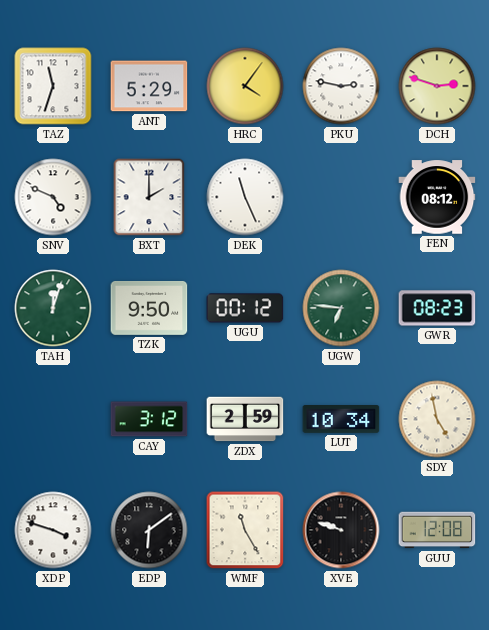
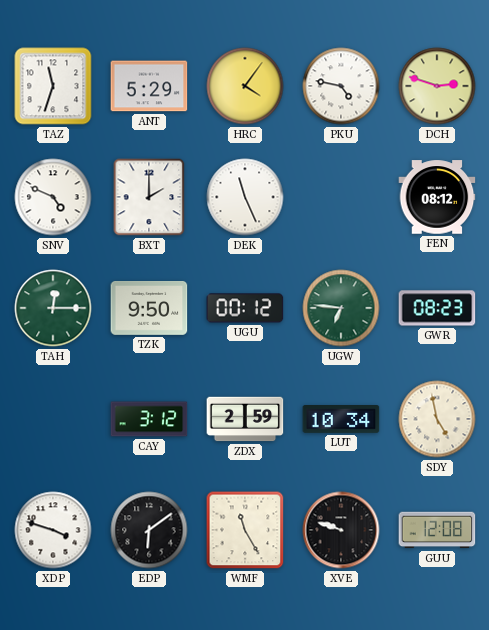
PKU: 2:47 -> 4:47
TAH: 12:03 -> 12:15
